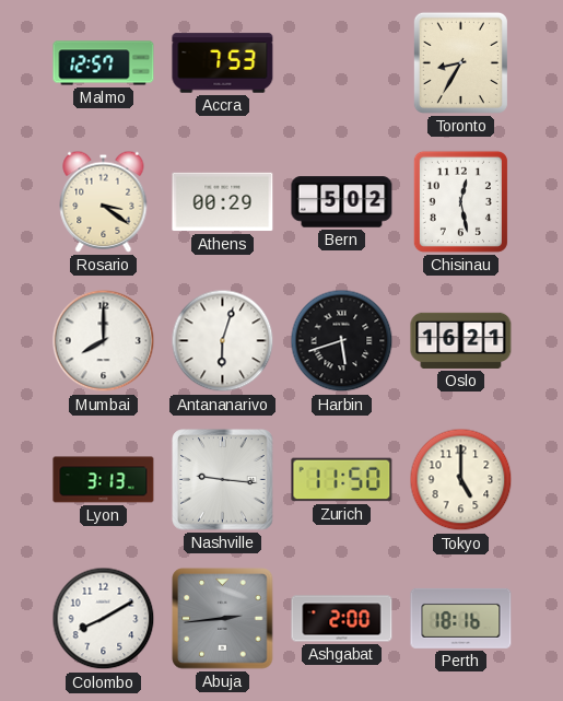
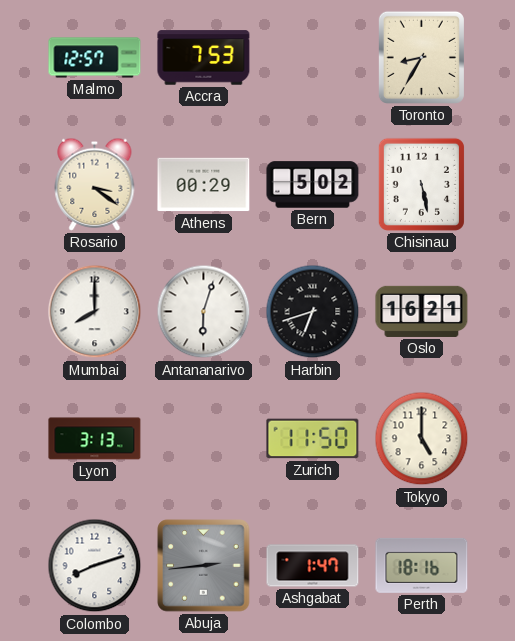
Chisinau: 12:28 -> 5:28
Harbin: 5:42 -> 6:42
Nashville: 9:16 -> none
Colombo: 8:10 -> 8:12
Ashgabat: 2:00 -> 1:47
